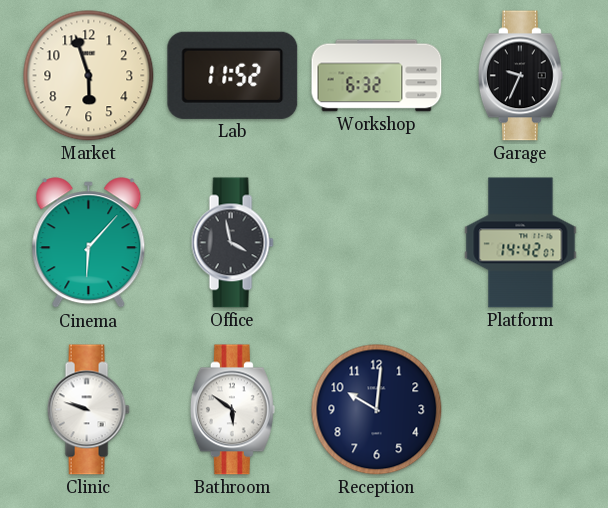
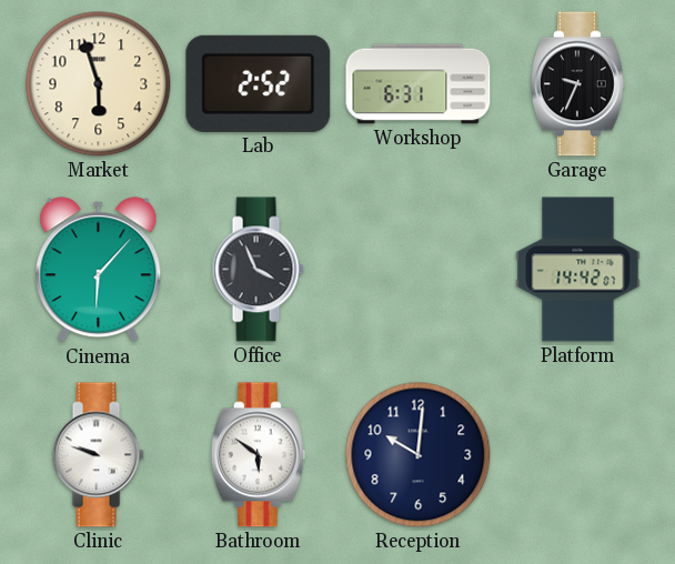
Lab: 11:52 -> 2:52
Workshop: 6:32 -> 6:31
Office: 3:58 -> 3:56
